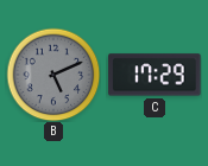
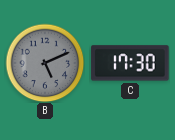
C: 17:29 -> 17:30
